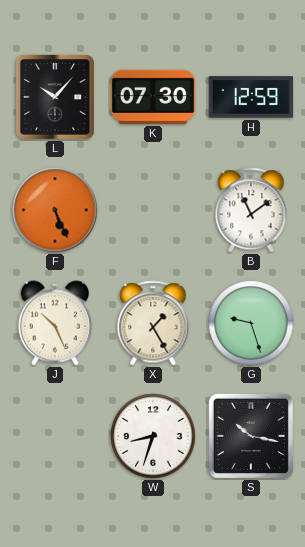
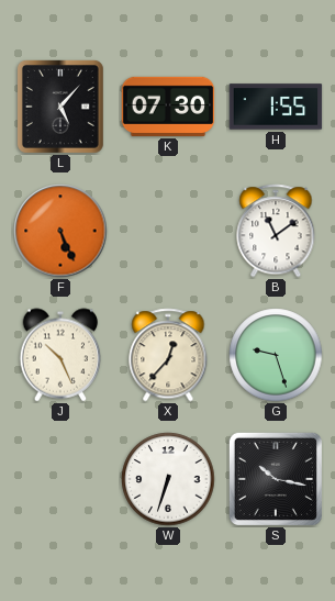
L: 10:07 -> 5:07
H: 12:59 -> 1:55
X: 1:25 -> 12:37
W: 8:33 -> 6:33
